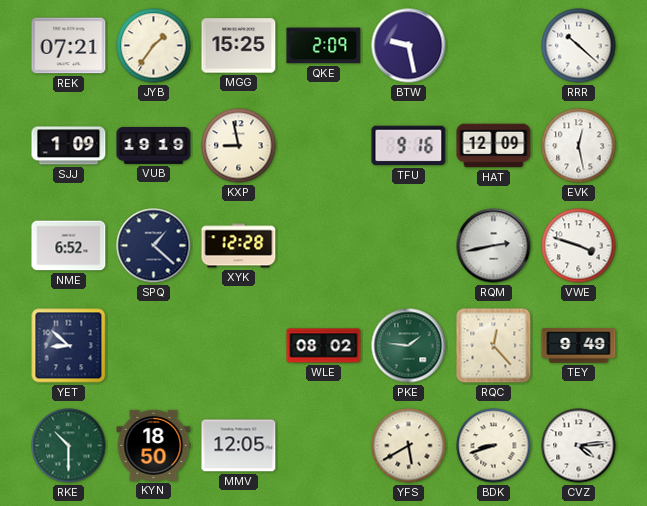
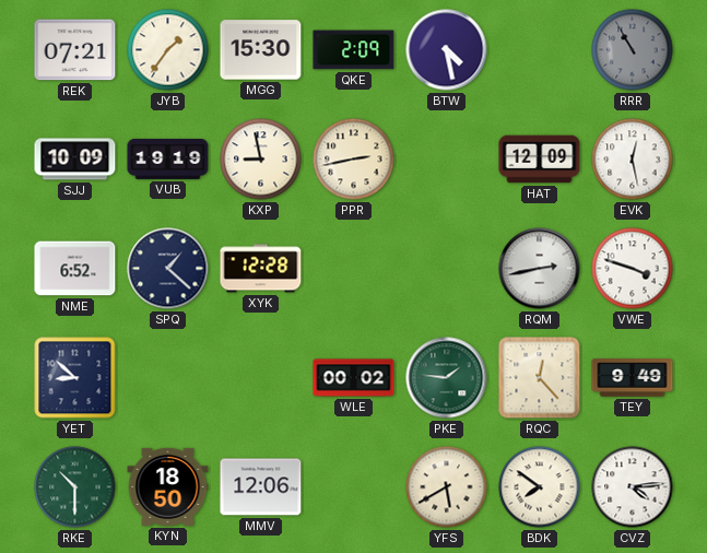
MGG: 15:25 -> 15:30
BTW: 9:28 -> 4:28
RRR: 10:22 -> 10:55
RRR dial: white -> grey
SJJ: 1:09 -> 10:09
PPR: none -> 2:43
TFU: 9:16 -> none
WLE: 08:02 -> 00:02
MMV: 12:05 -> 12:06
BDK: 8:42 -> 7:51
